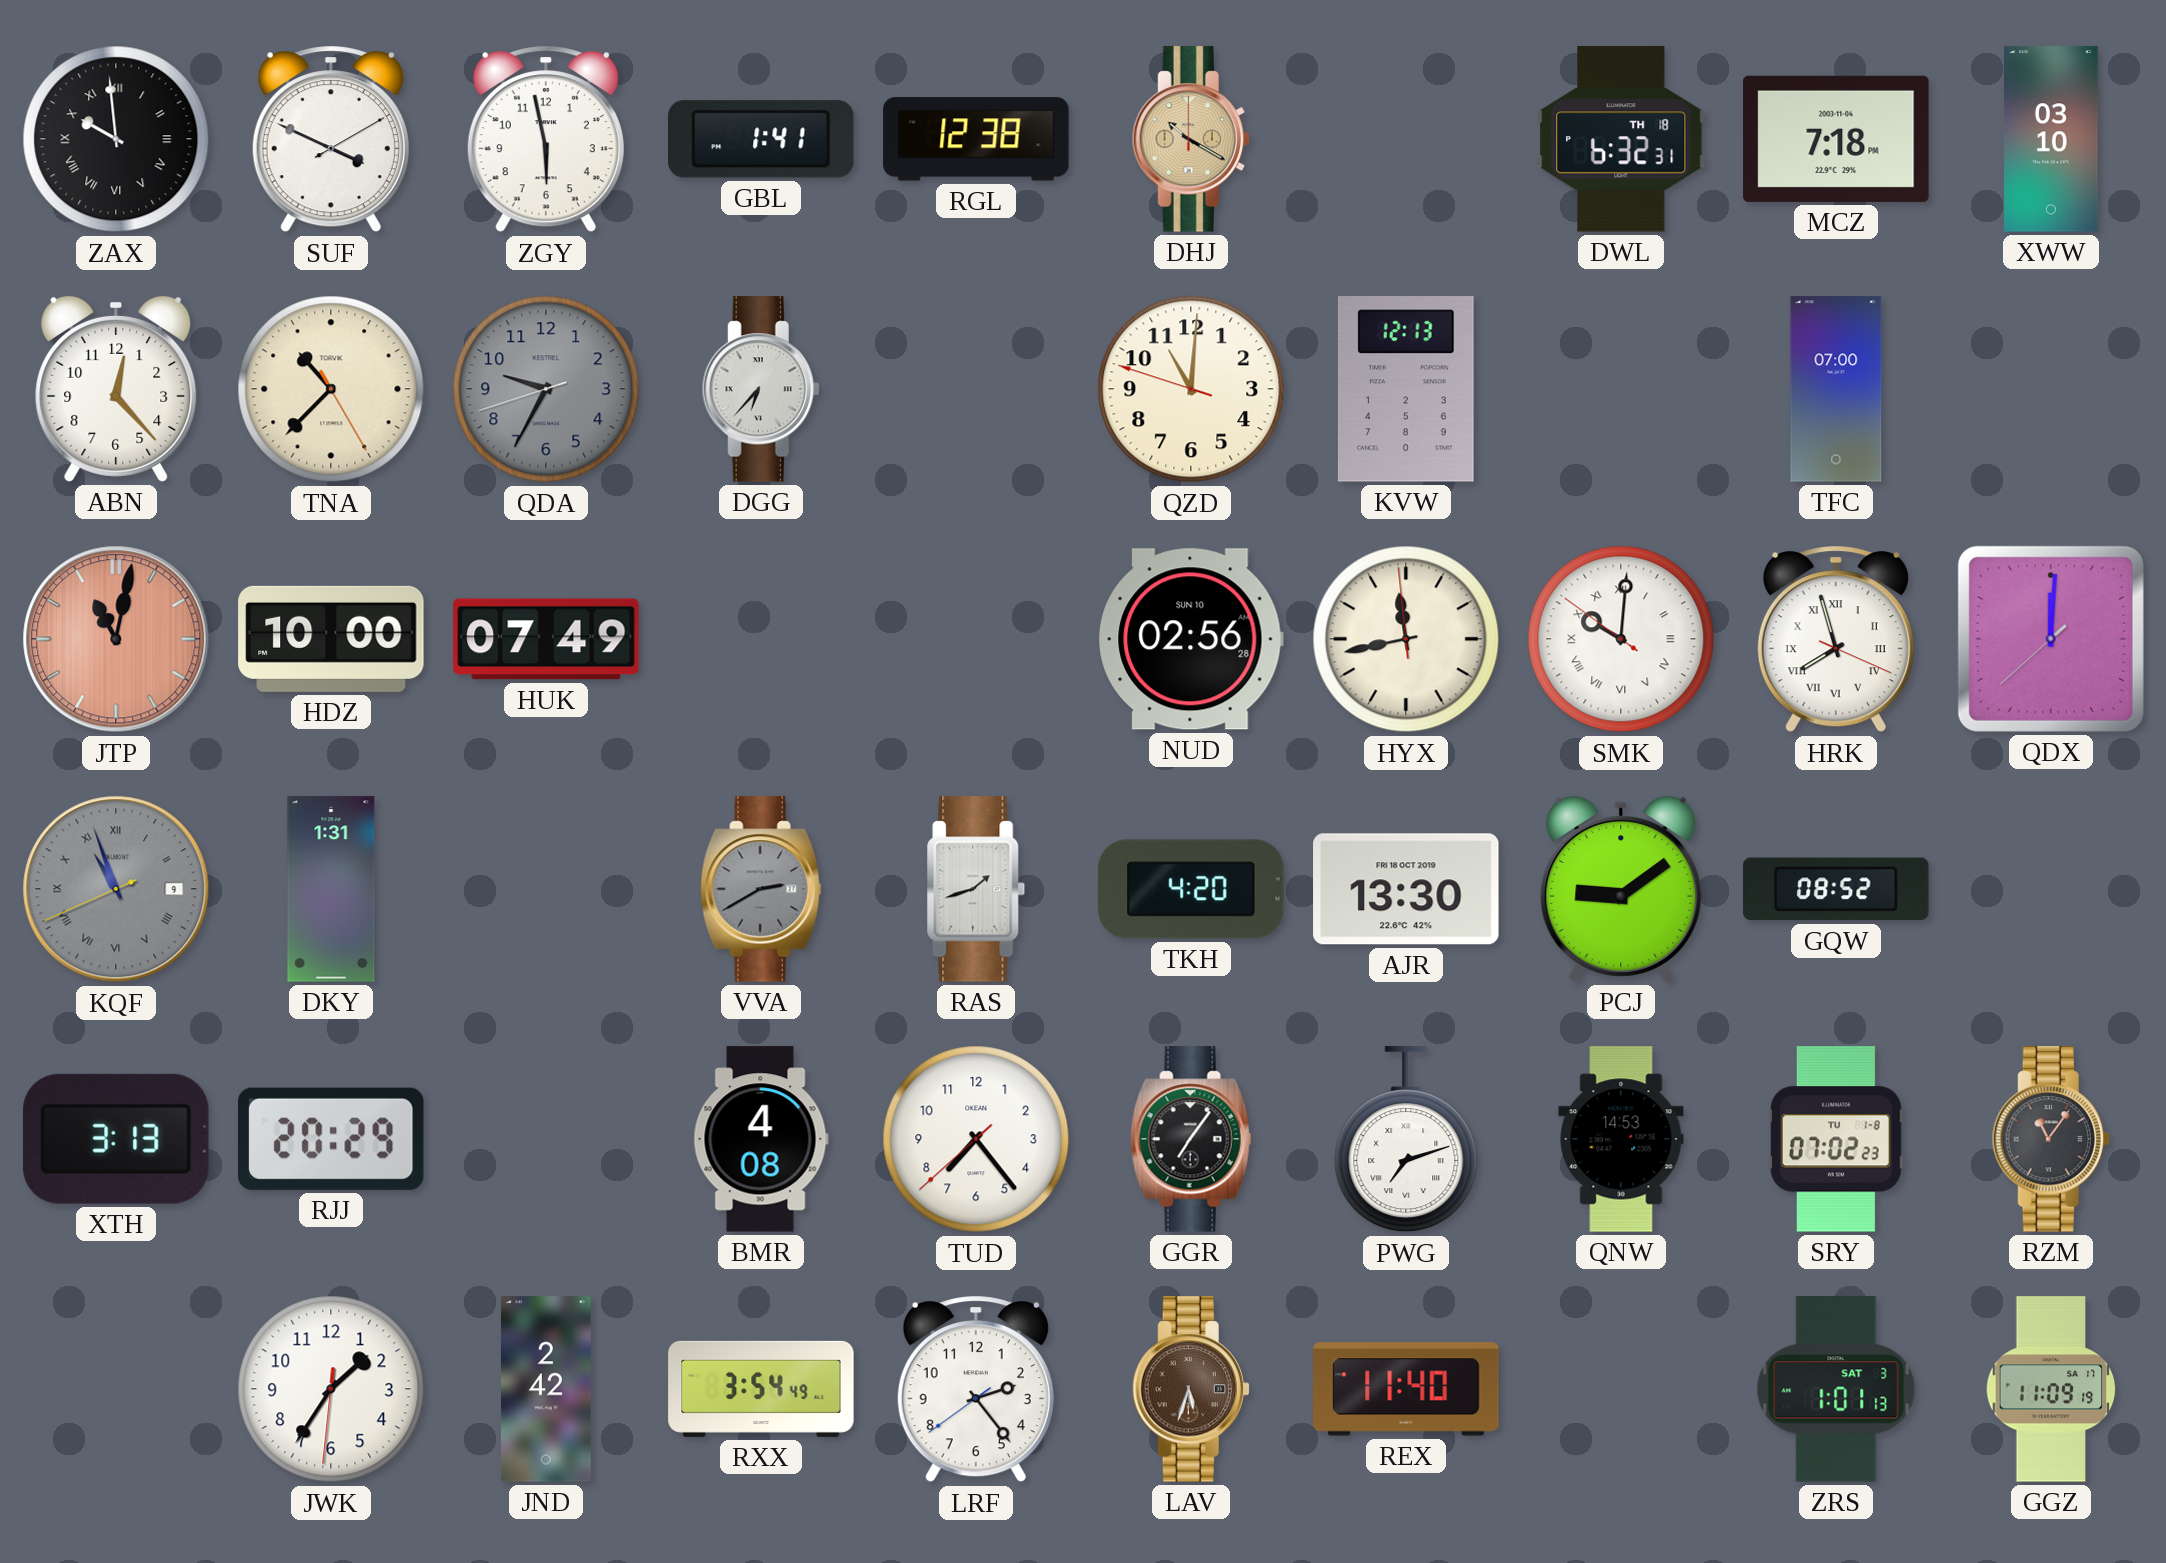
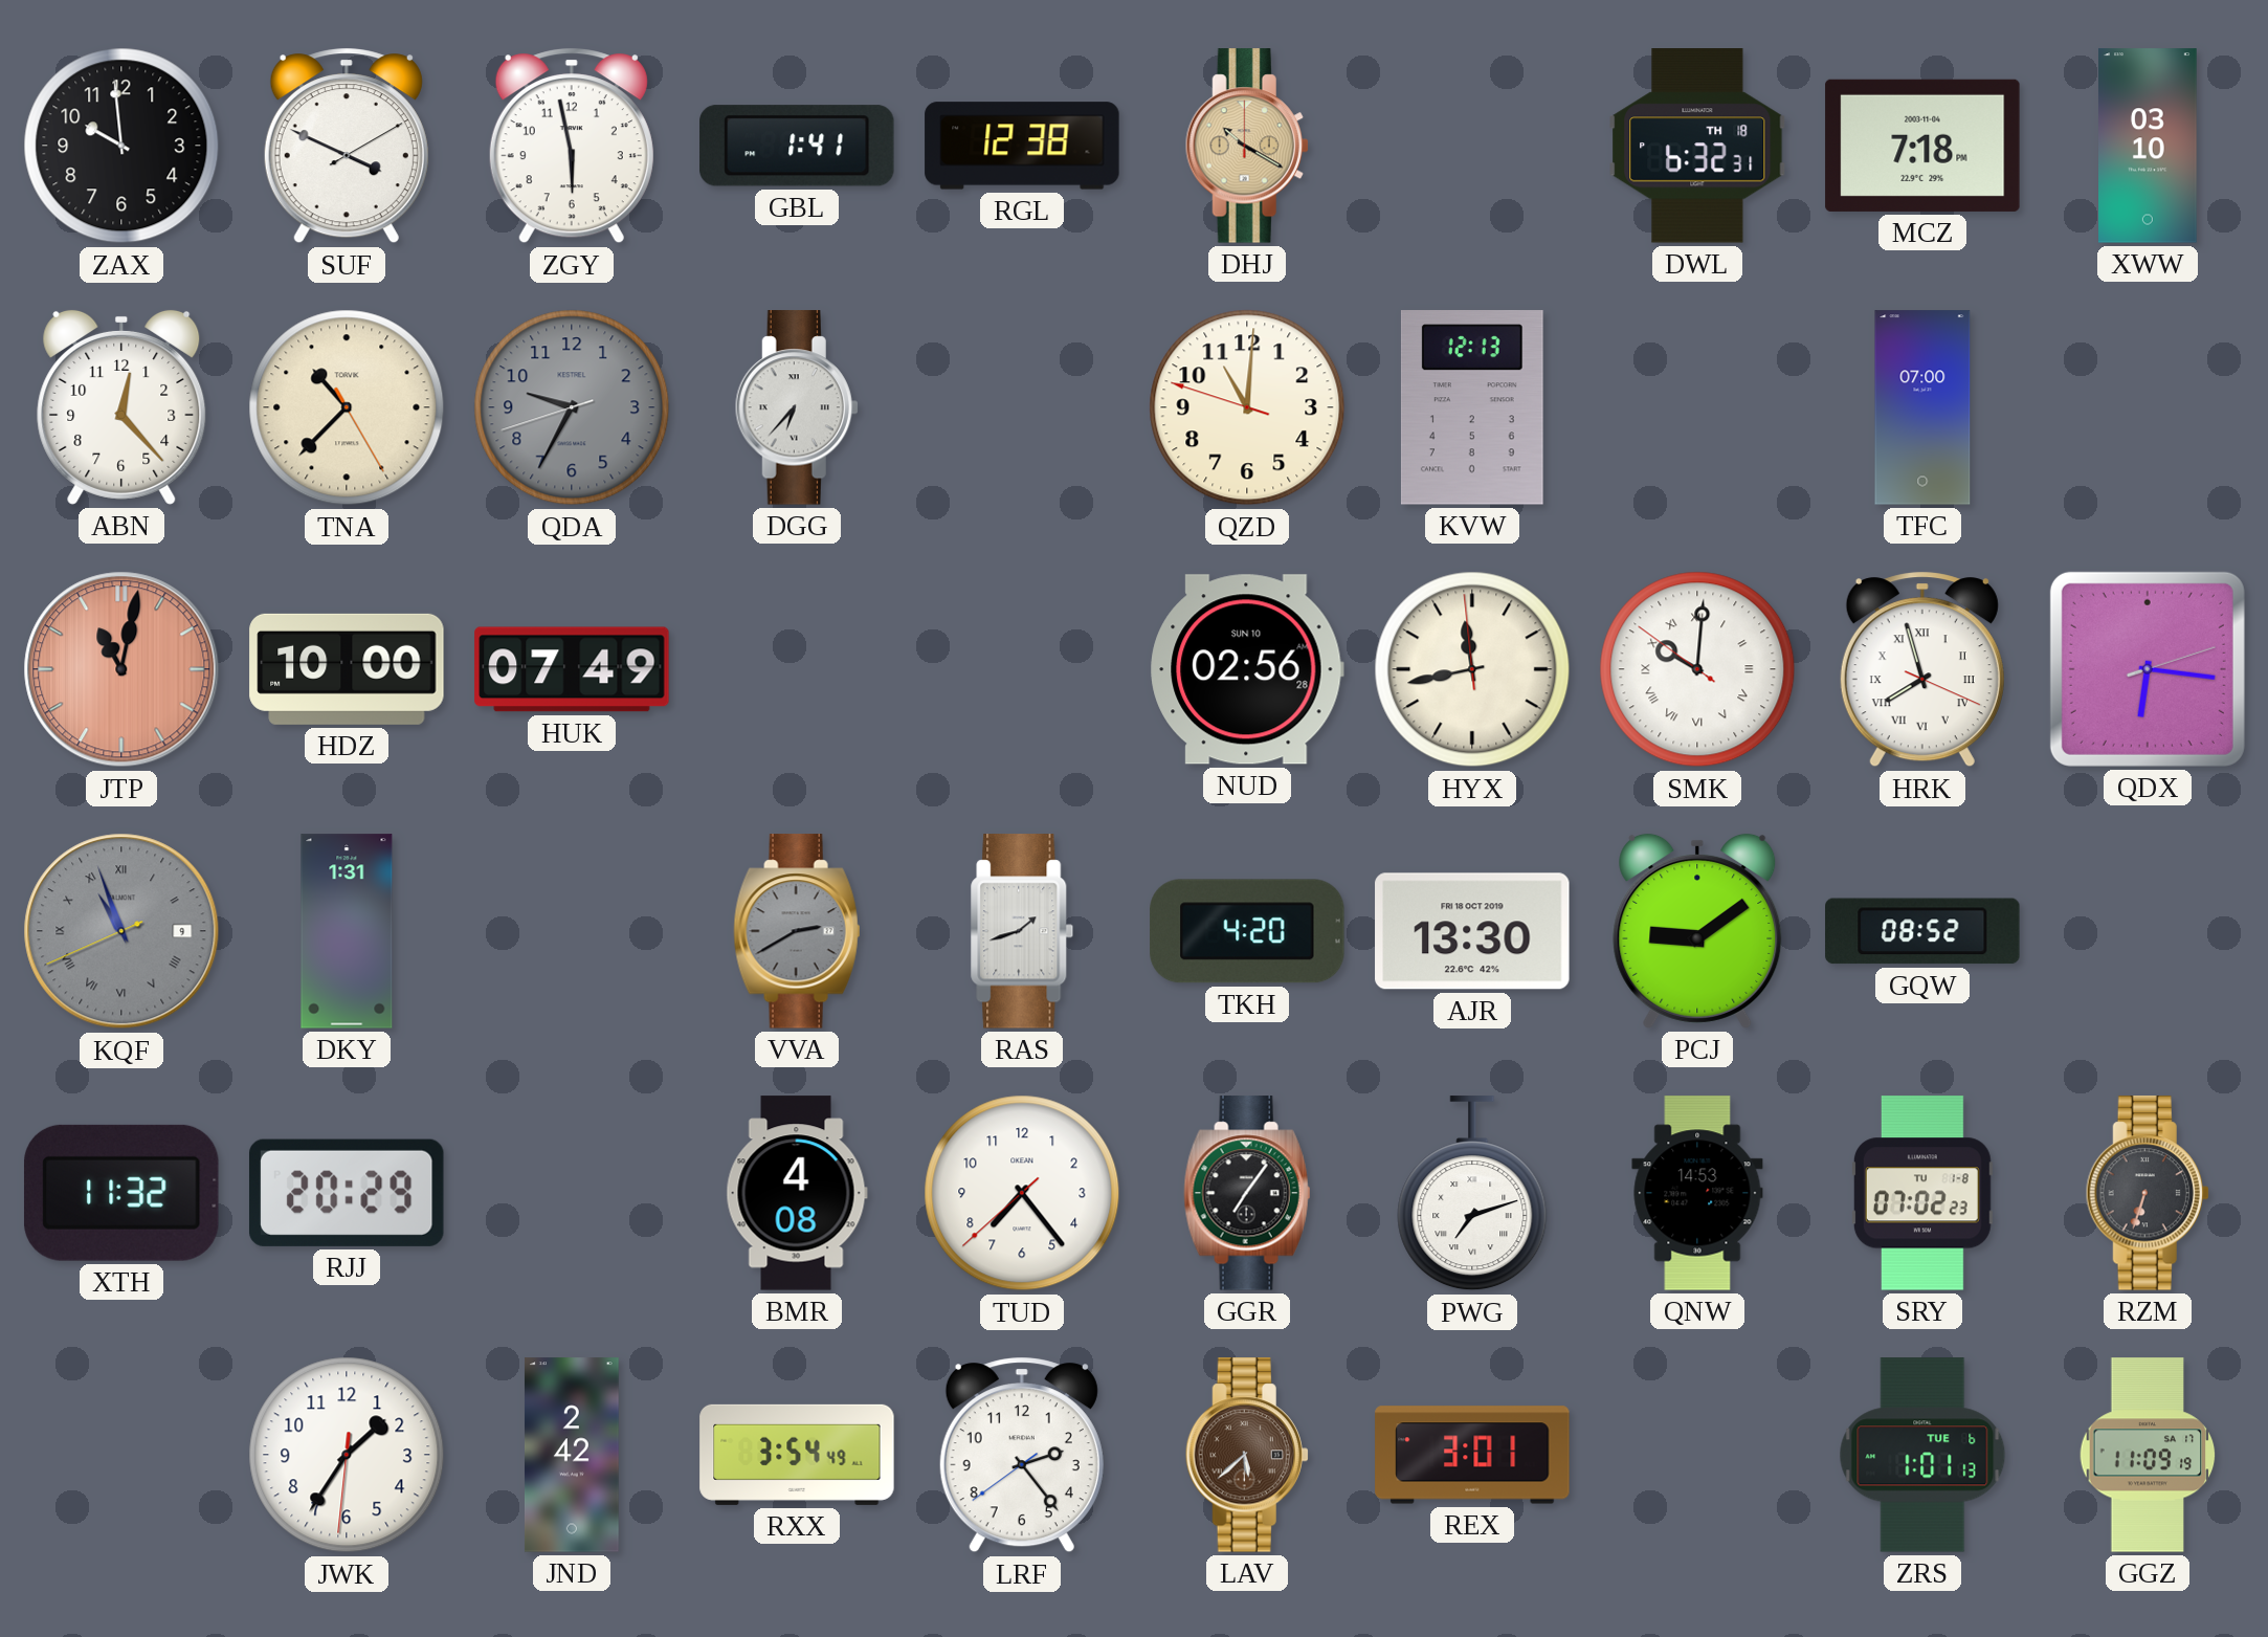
ZAX numerals: Roman -> Arabic
QDX: 12:00 -> 6:16
XTH: 3:13 -> 11:32
RZM: 11:06 -> 6:33
LAV: 5:33 -> 5:38
REX: 11:40 -> 3:01
ZRS date: SAT 3 -> TUE 6
